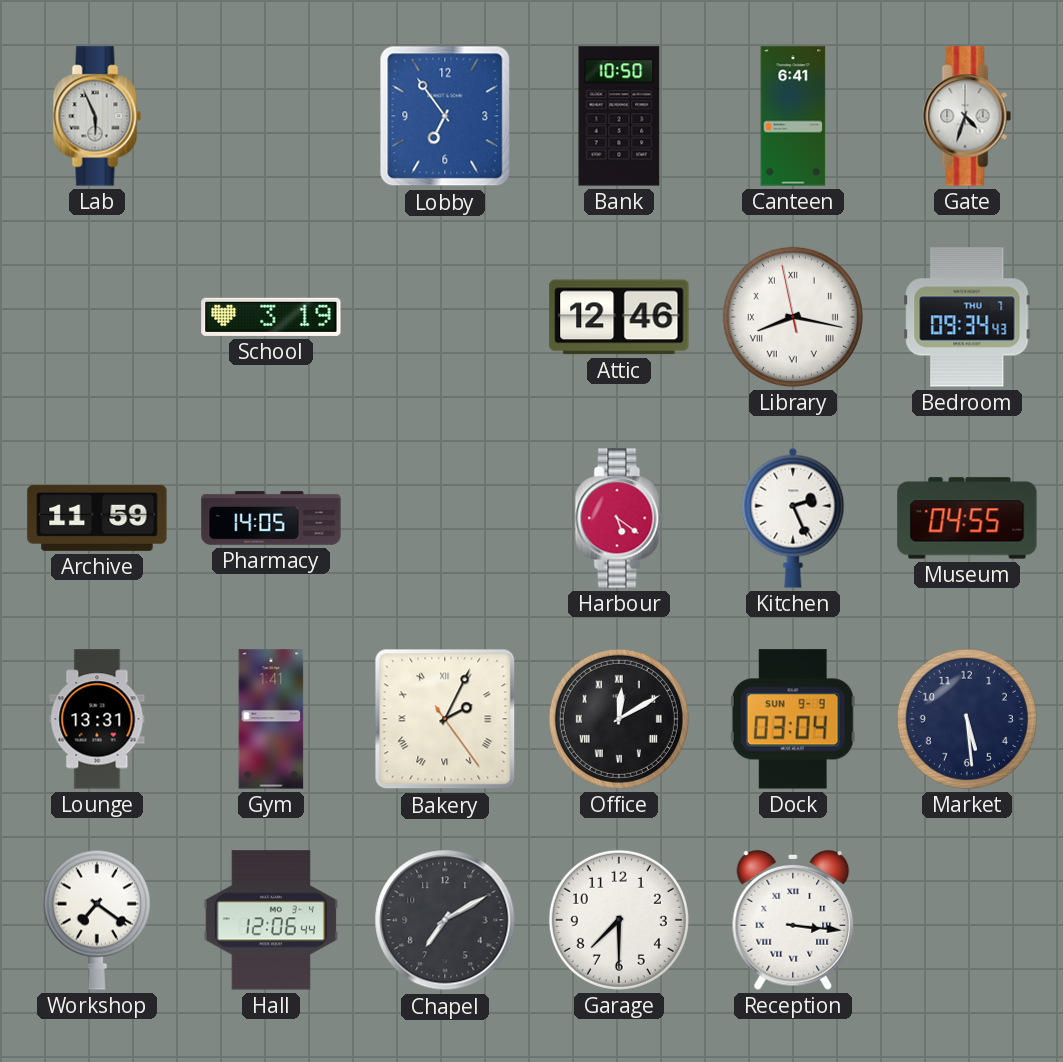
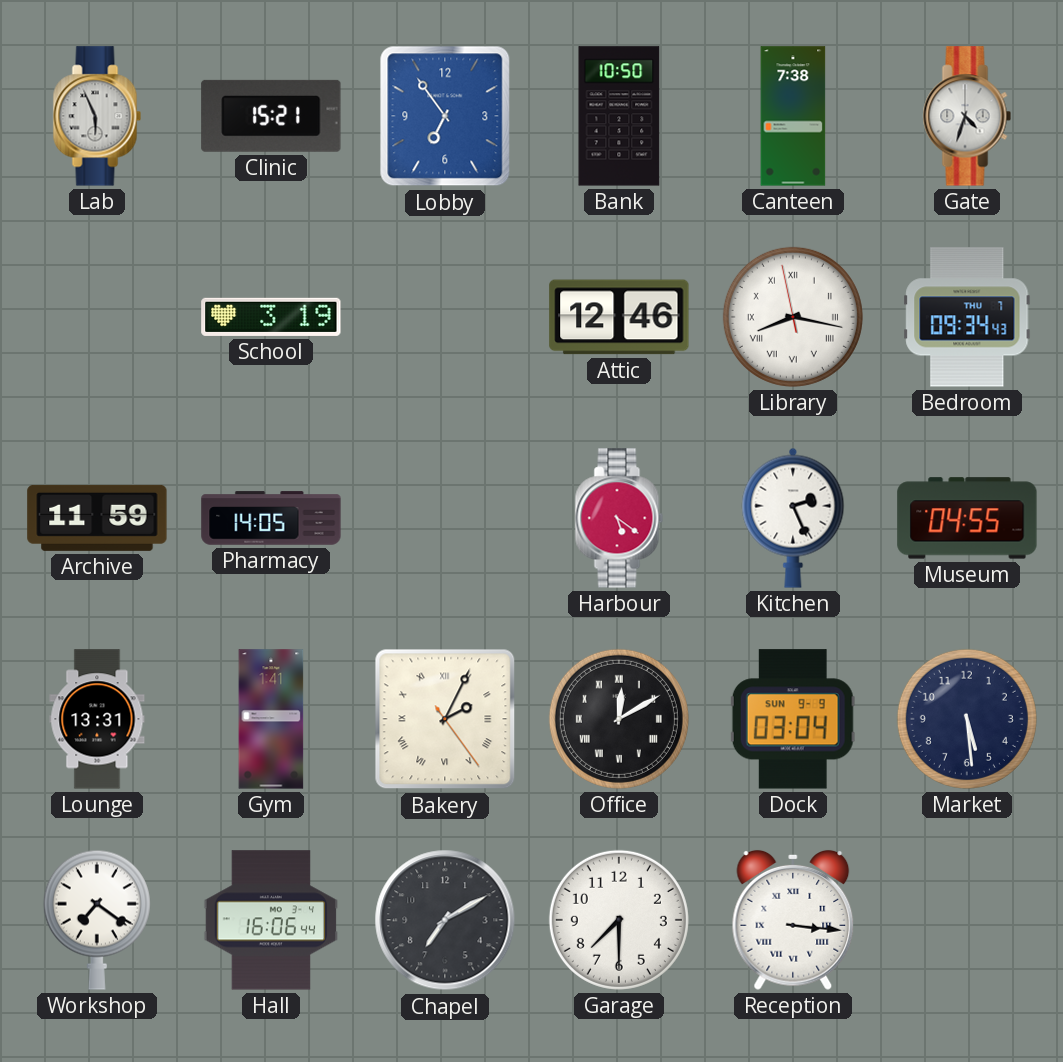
Clinic: none -> 15:21
Canteen: 6:41 -> 7:38
Hall: 12:06 -> 16:06
